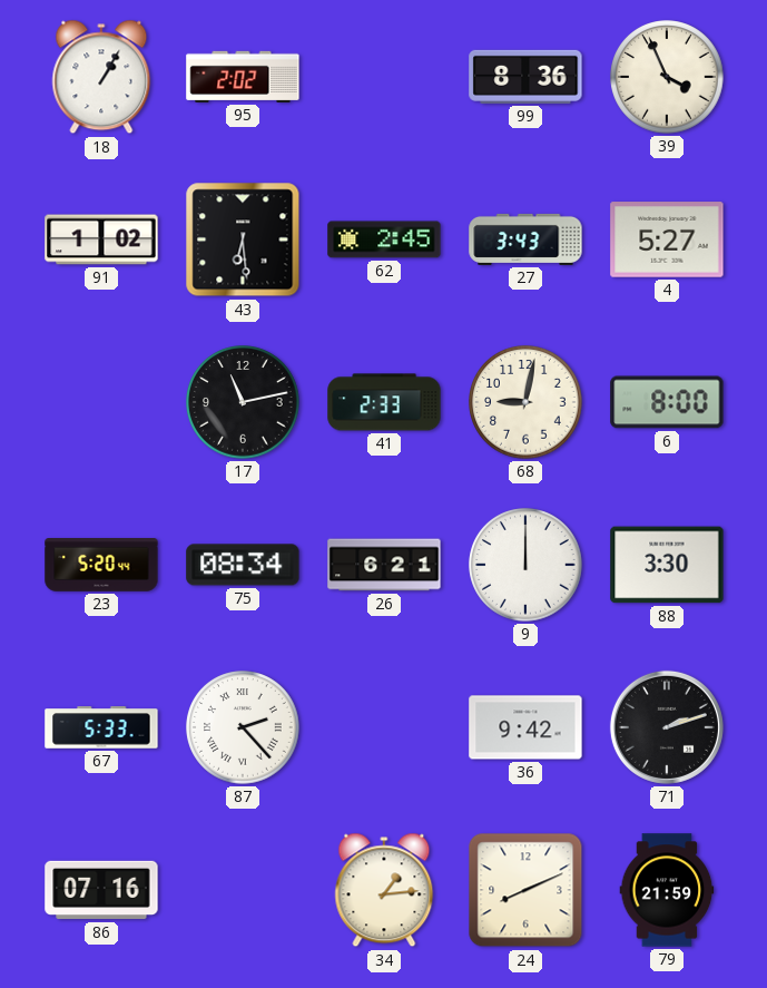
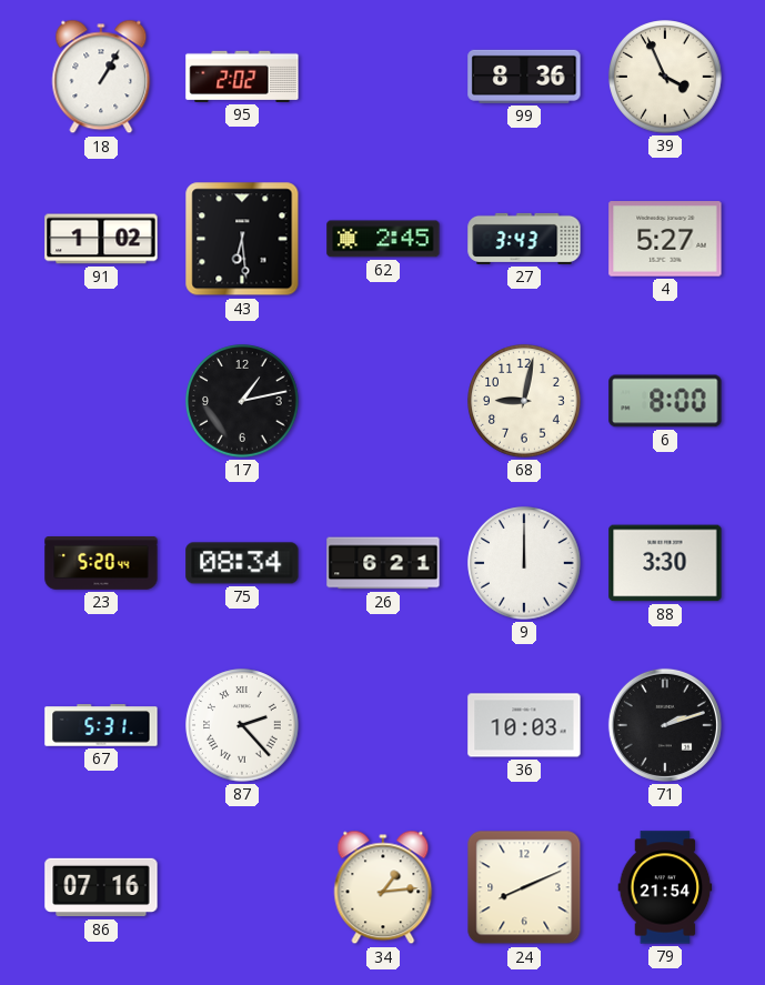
17: 11:13 -> 1:13
41: 2:33 -> none
67: 5:33 -> 5:31
36: 9:42 -> 10:03
79: 21:59 -> 21:54
